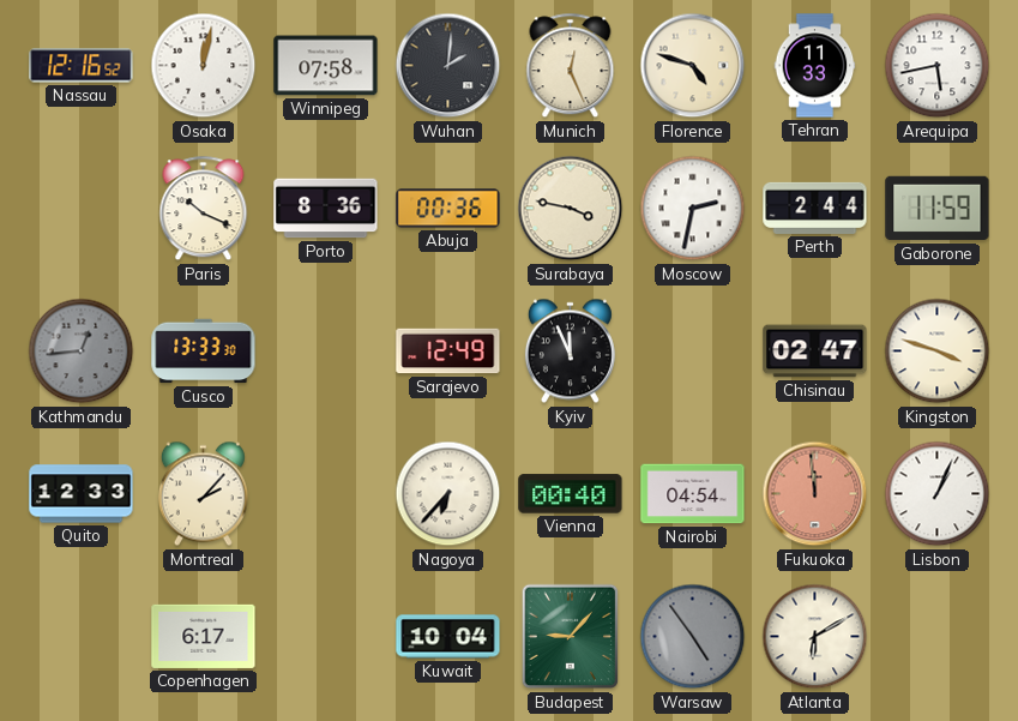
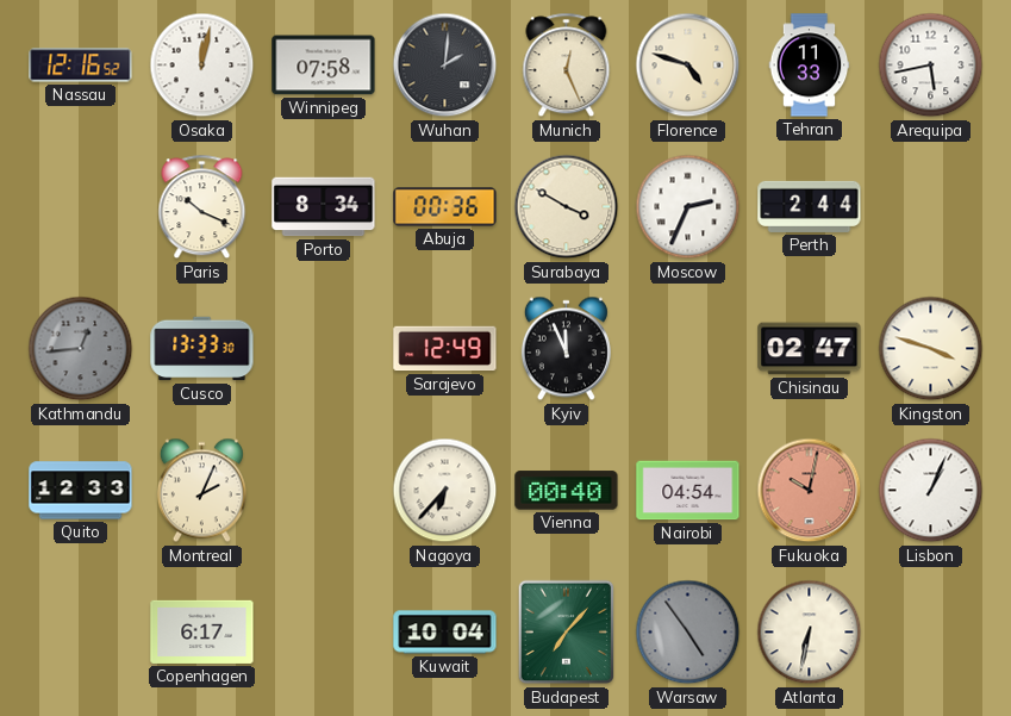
Porto: 8:36 -> 8:34
Surabaya: 3:47 -> 3:50
Moscow: 2:32 -> 2:34
Gaborone: 11:59 -> none
Montreal: 2:07 -> 2:04
Fukuoka: 11:59 -> 10:02
Budapest: 9:07 -> 7:07
Atlanta: 6:10 -> 6:32
